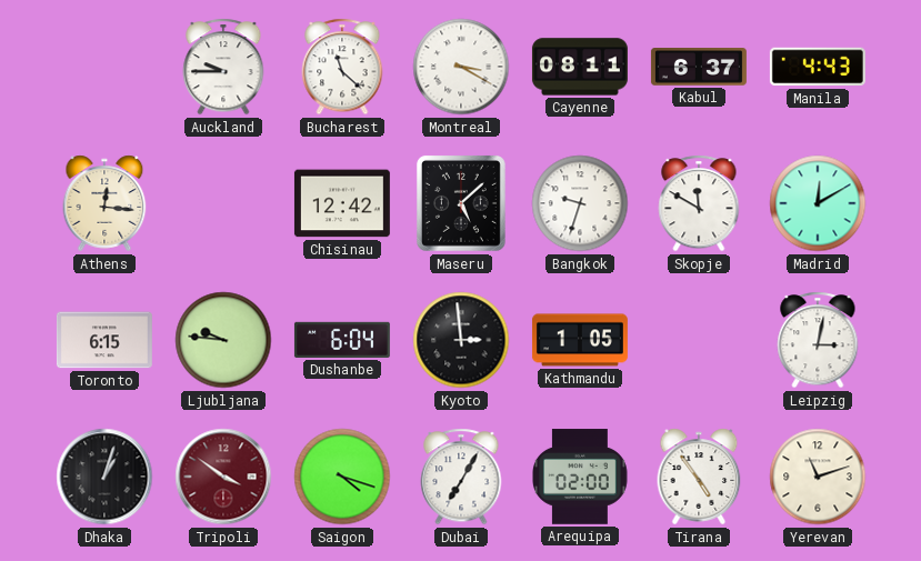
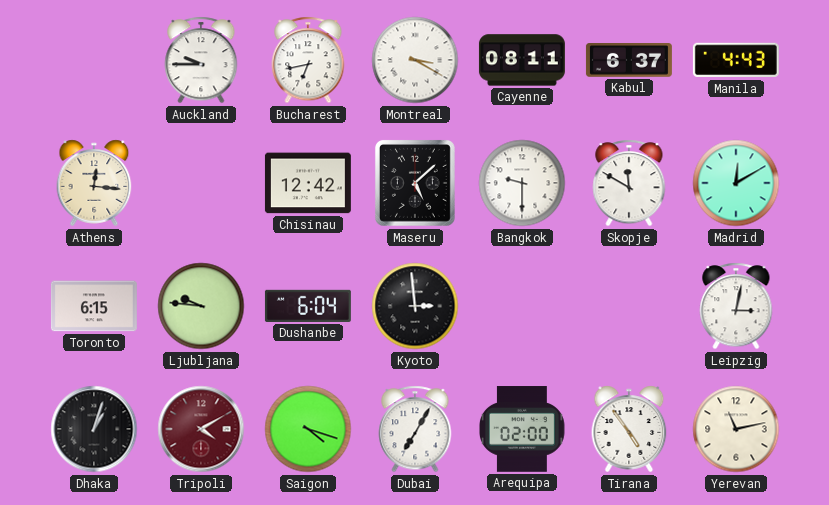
Bucharest: 11:22 -> 6:43
Bangkok: 9:33 -> 9:30
Kathmandu: 1:05 -> none
Tripoli: 3:51 -> 4:10
Yerevan: 11:12 -> 11:13
